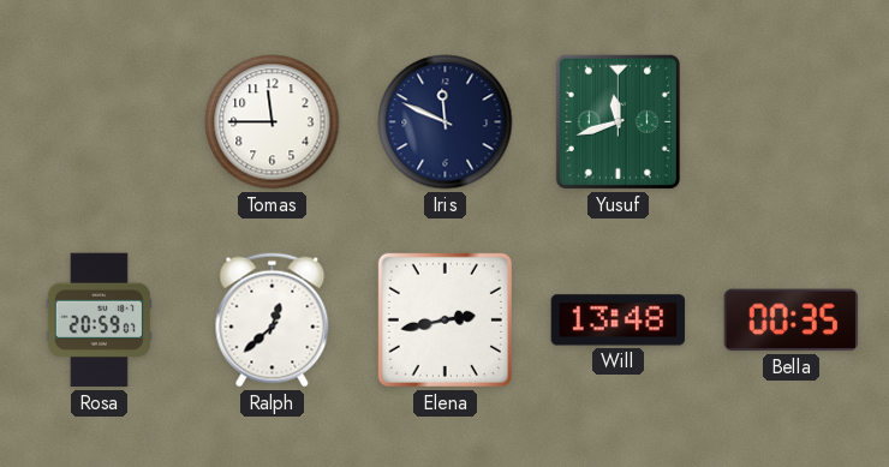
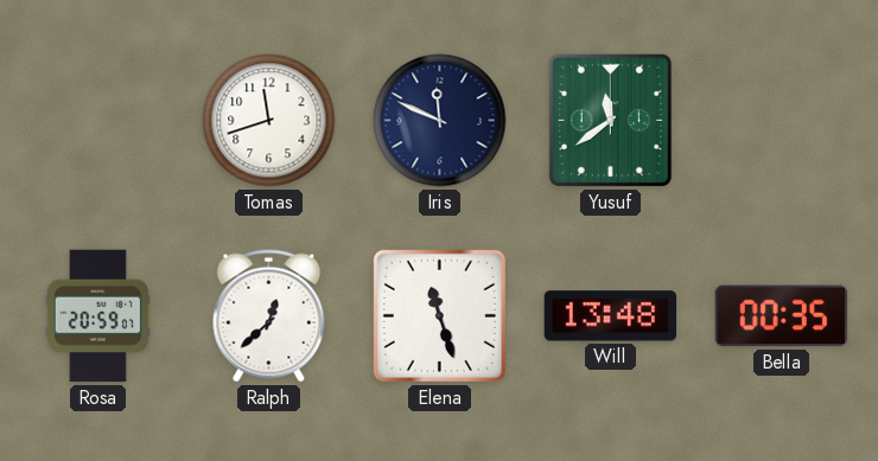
Tomas: 11:45 -> 11:42
Yusuf: 11:42 -> 11:39
Elena: 2:43 -> 11:27
